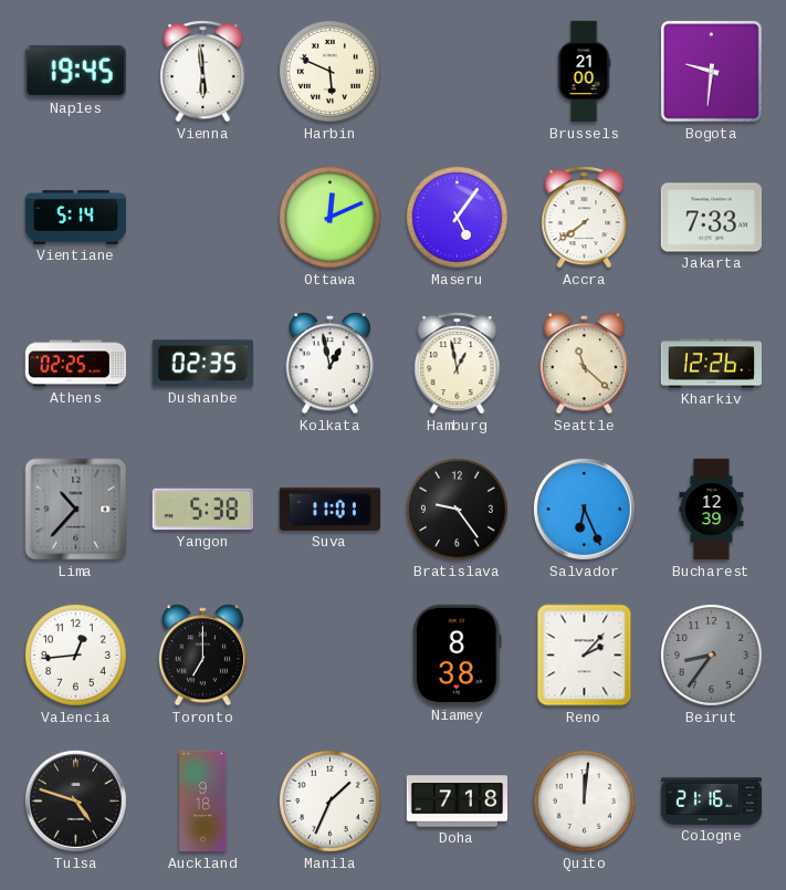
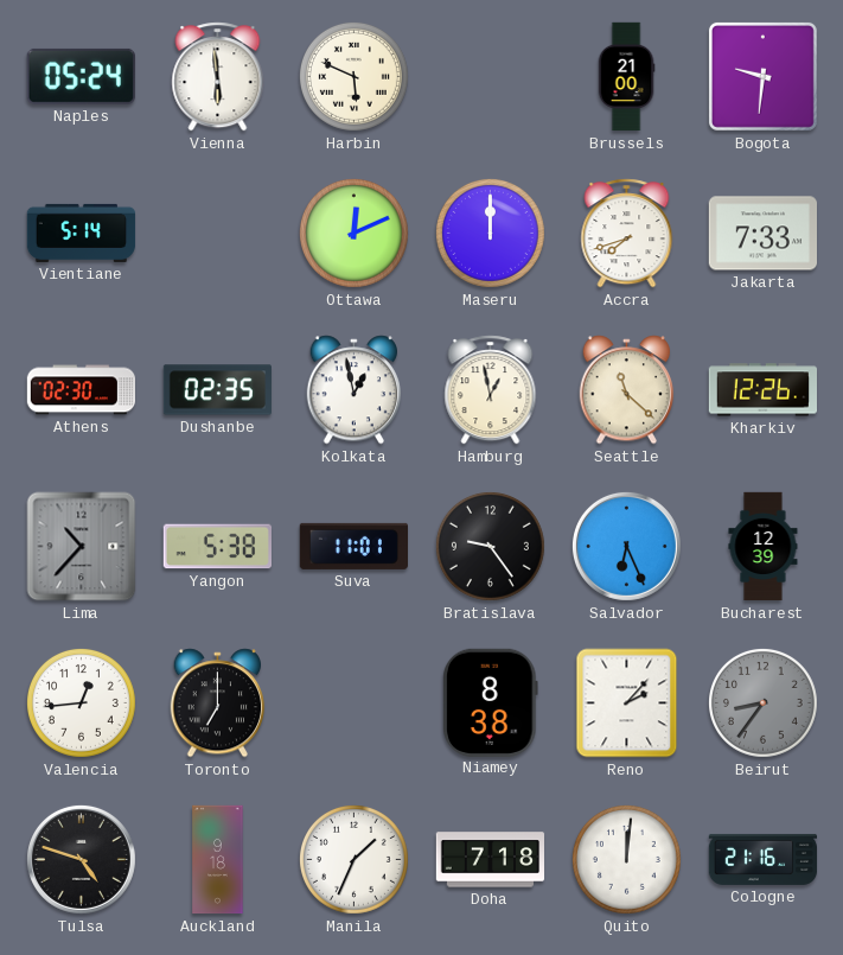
Naples: 19:45 -> 05:24
Maseru: 5:06 -> 12:00
Accra: 7:39 -> 7:42
Athens: 02:25 -> 02:30
